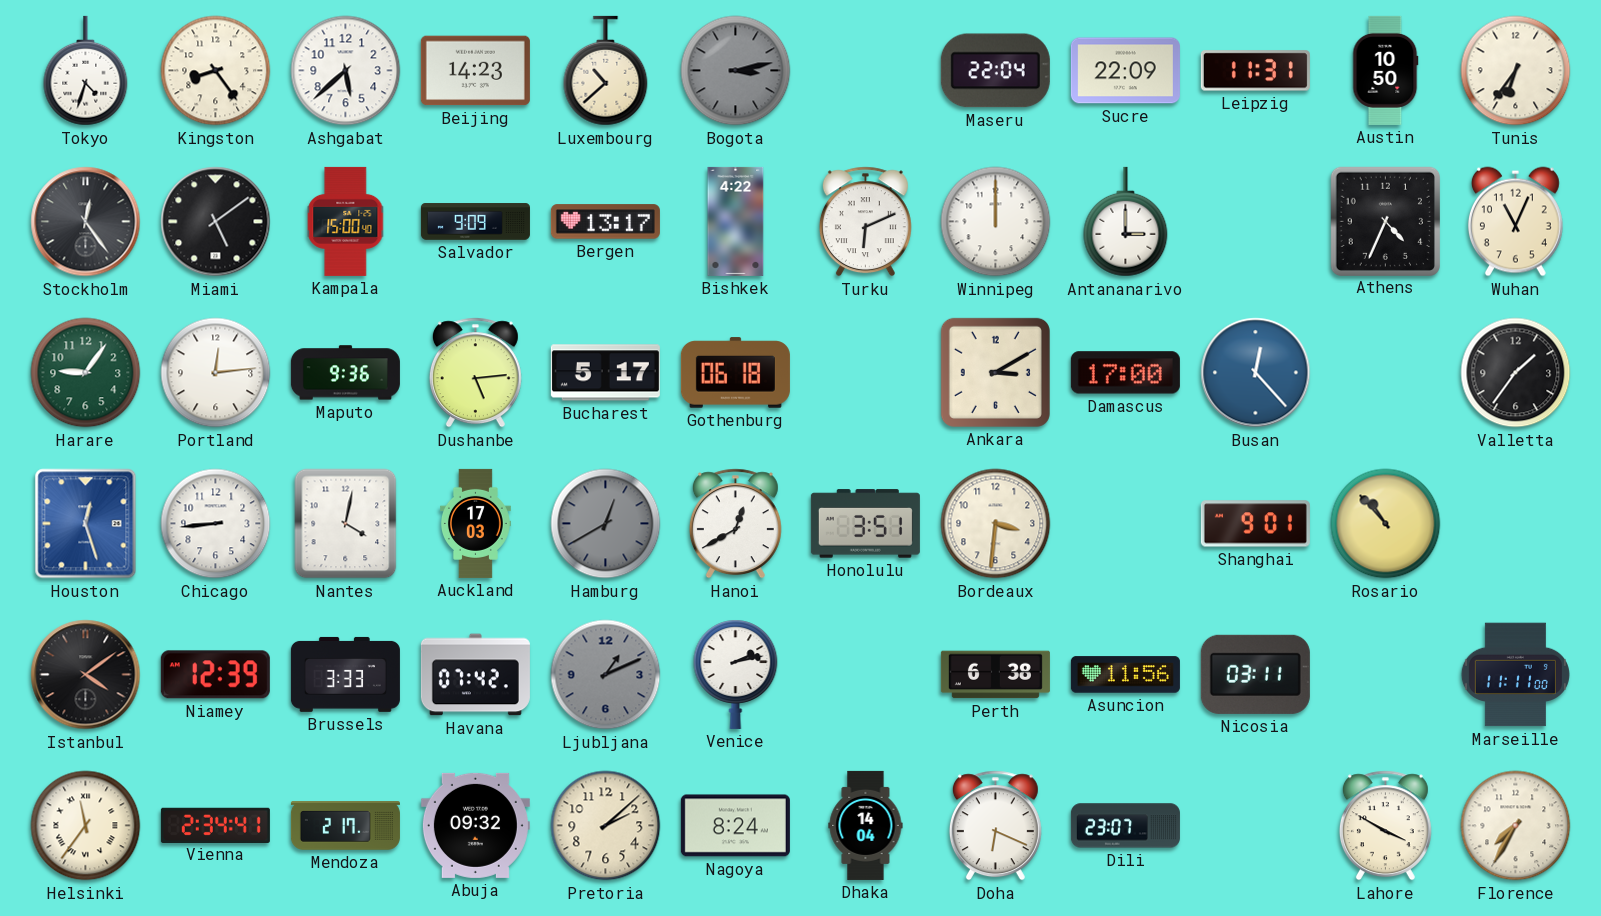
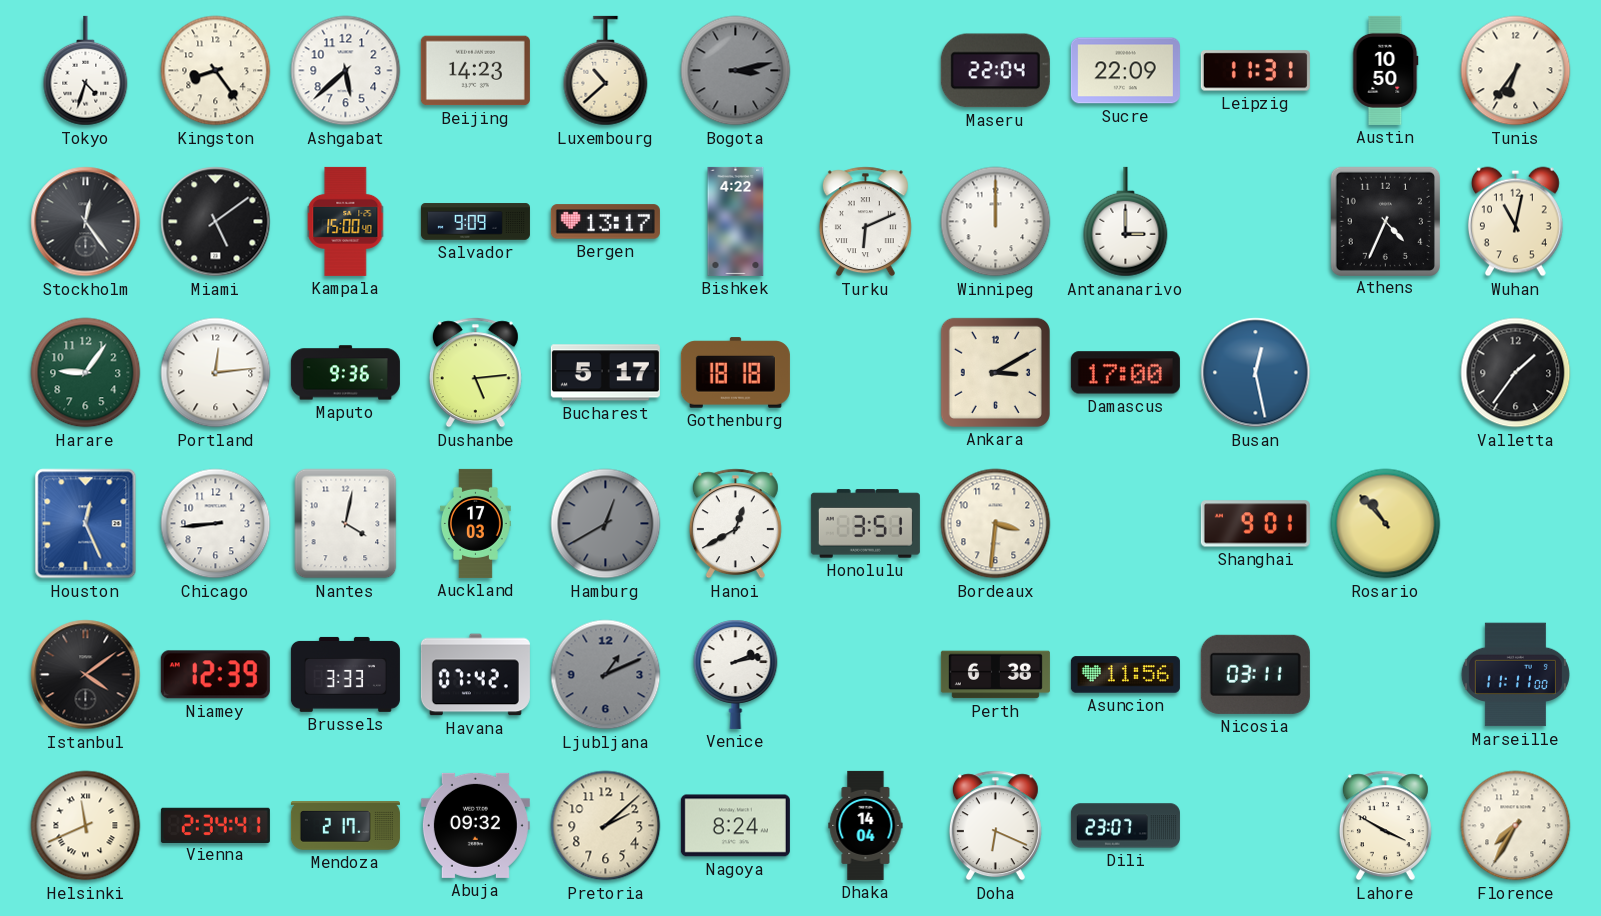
Wuhan: 11:04 -> 11:02
Gothenburg: 06:18 -> 18:18
Busan: 12:23 -> 12:28
Houston: 12:27 -> 12:26
Helsinki: 11:36 -> 11:41
